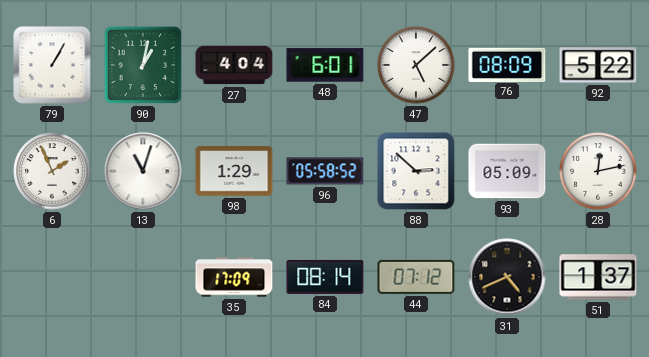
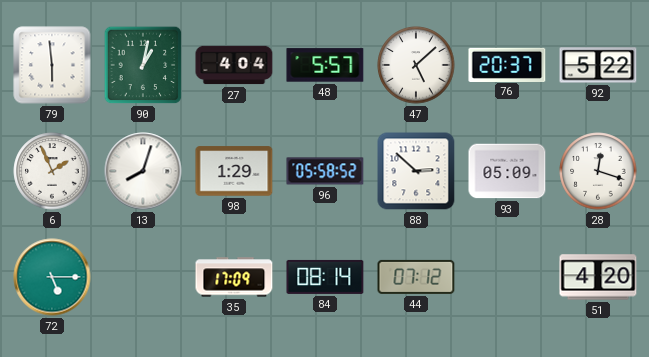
79: 1:05 -> 5:59
48: 6:01 -> 5:57
76: 08:09 -> 20:37
13: 11:03 -> 8:03
28: 12:13 -> 12:18
72: none -> 5:15
31: 4:41 -> none
51: 1:37 -> 4:20
